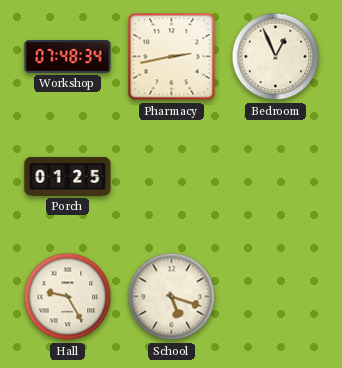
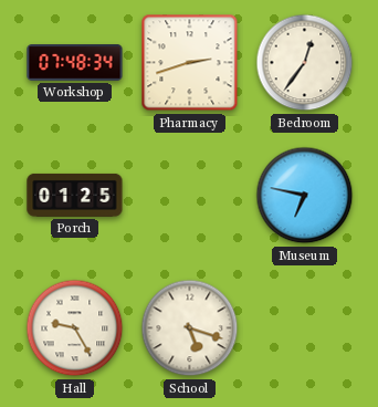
Pharmacy: 2:43 -> 2:42
Bedroom: 12:56 -> 12:36
Museum: none -> 6:47
